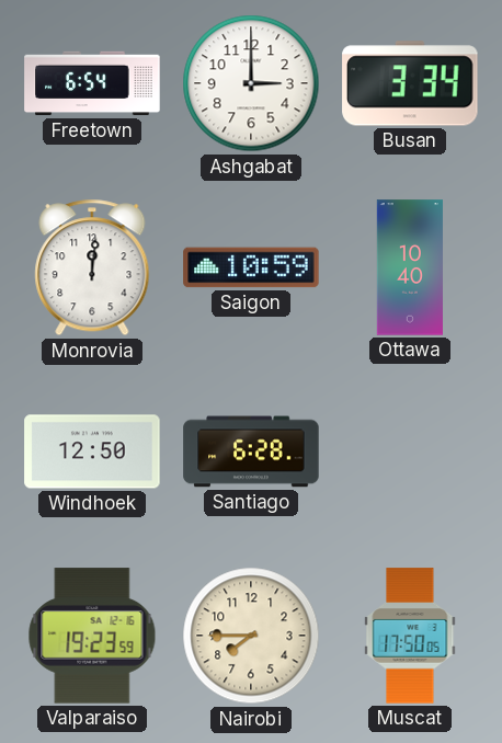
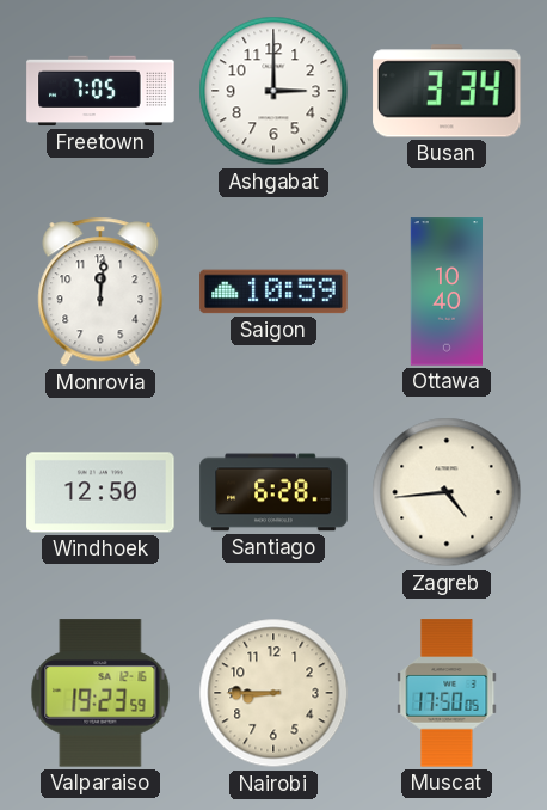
Freetown: 6:54 -> 7:05
Zagreb: none -> 4:44
Nairobi: 7:45 -> 8:45
